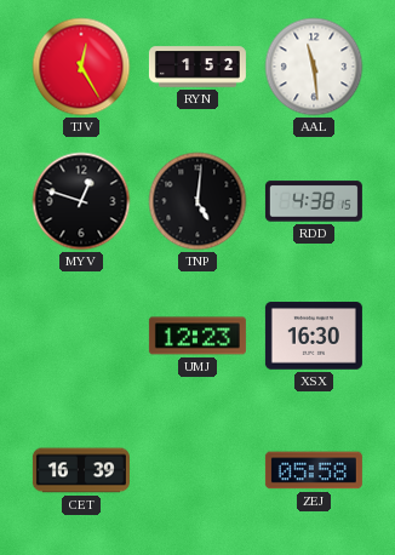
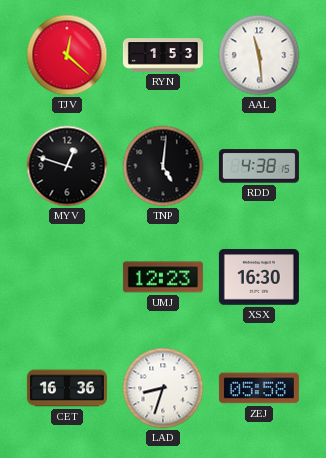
TJV: 12:25 -> 12:22
RYN: 1:52 -> 1:53
CET: 16:39 -> 16:36
LAD: none -> 8:33
